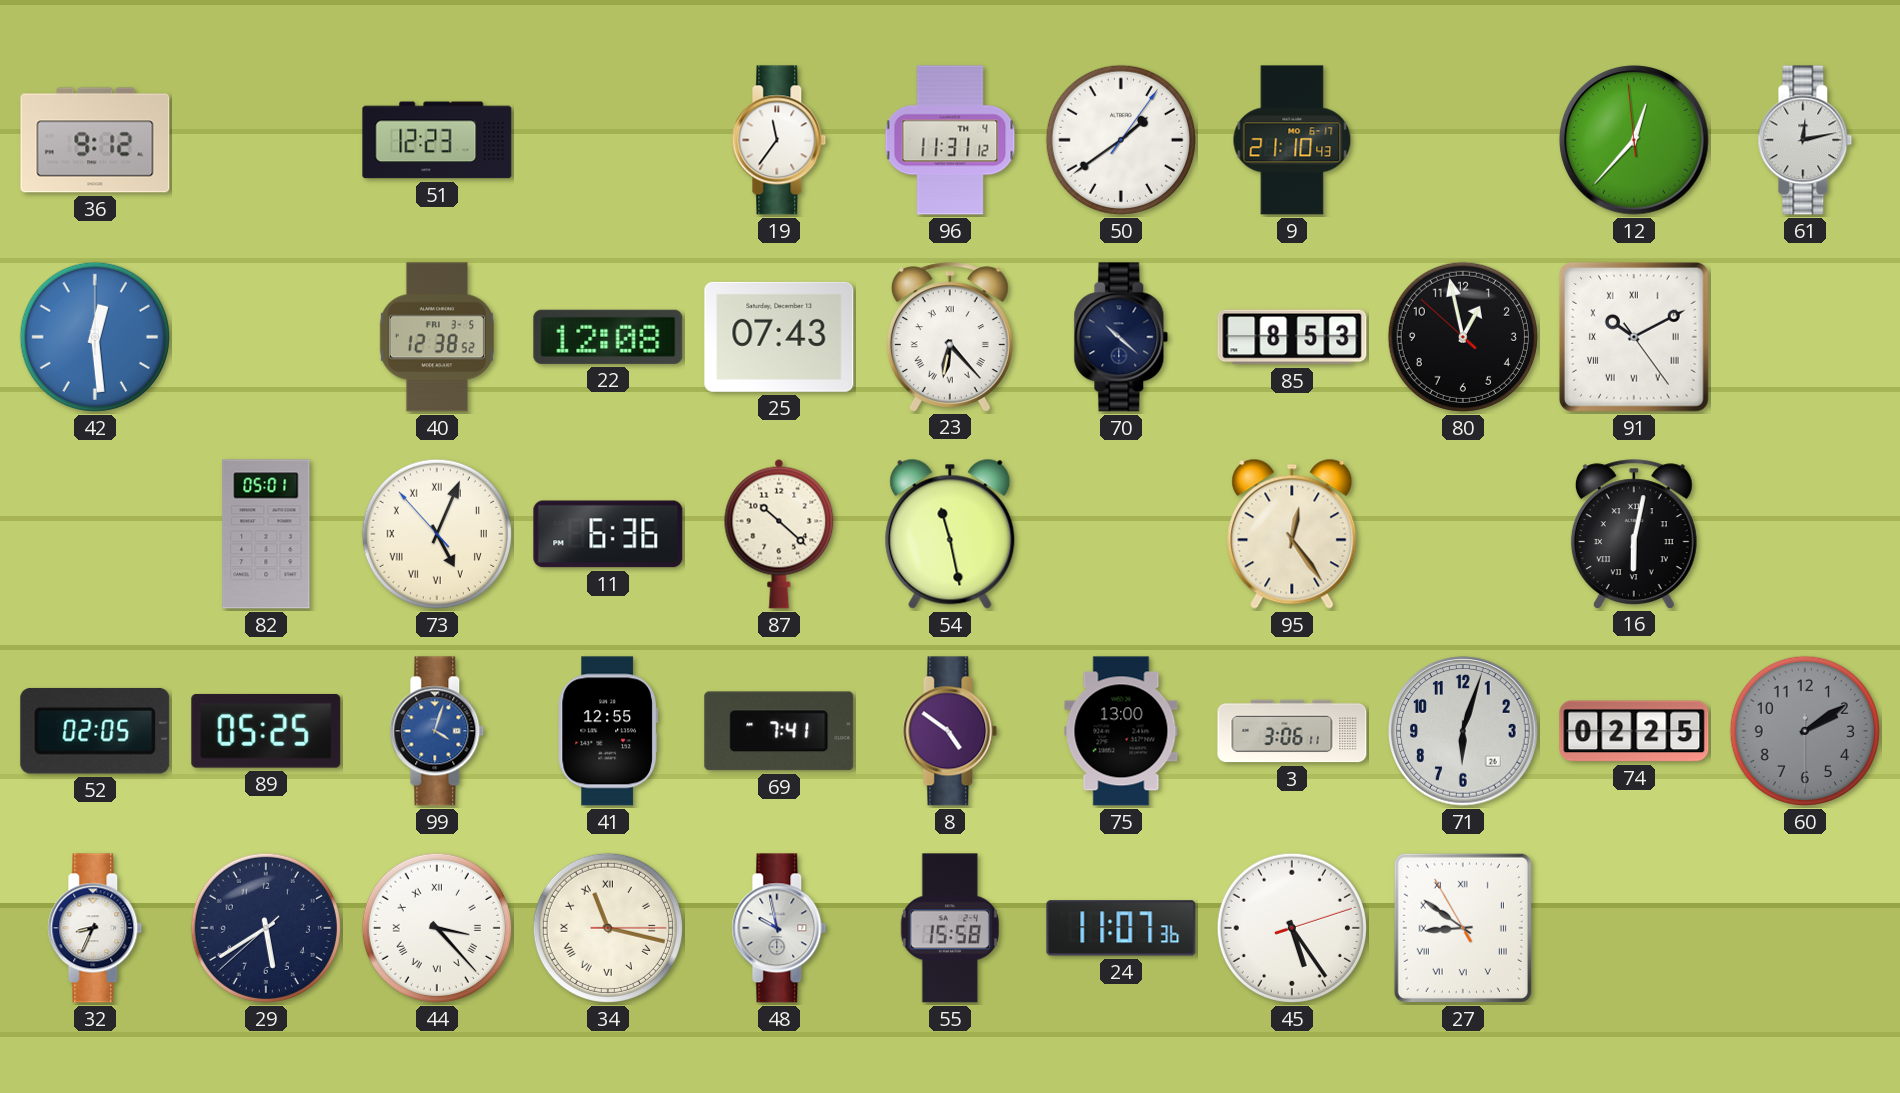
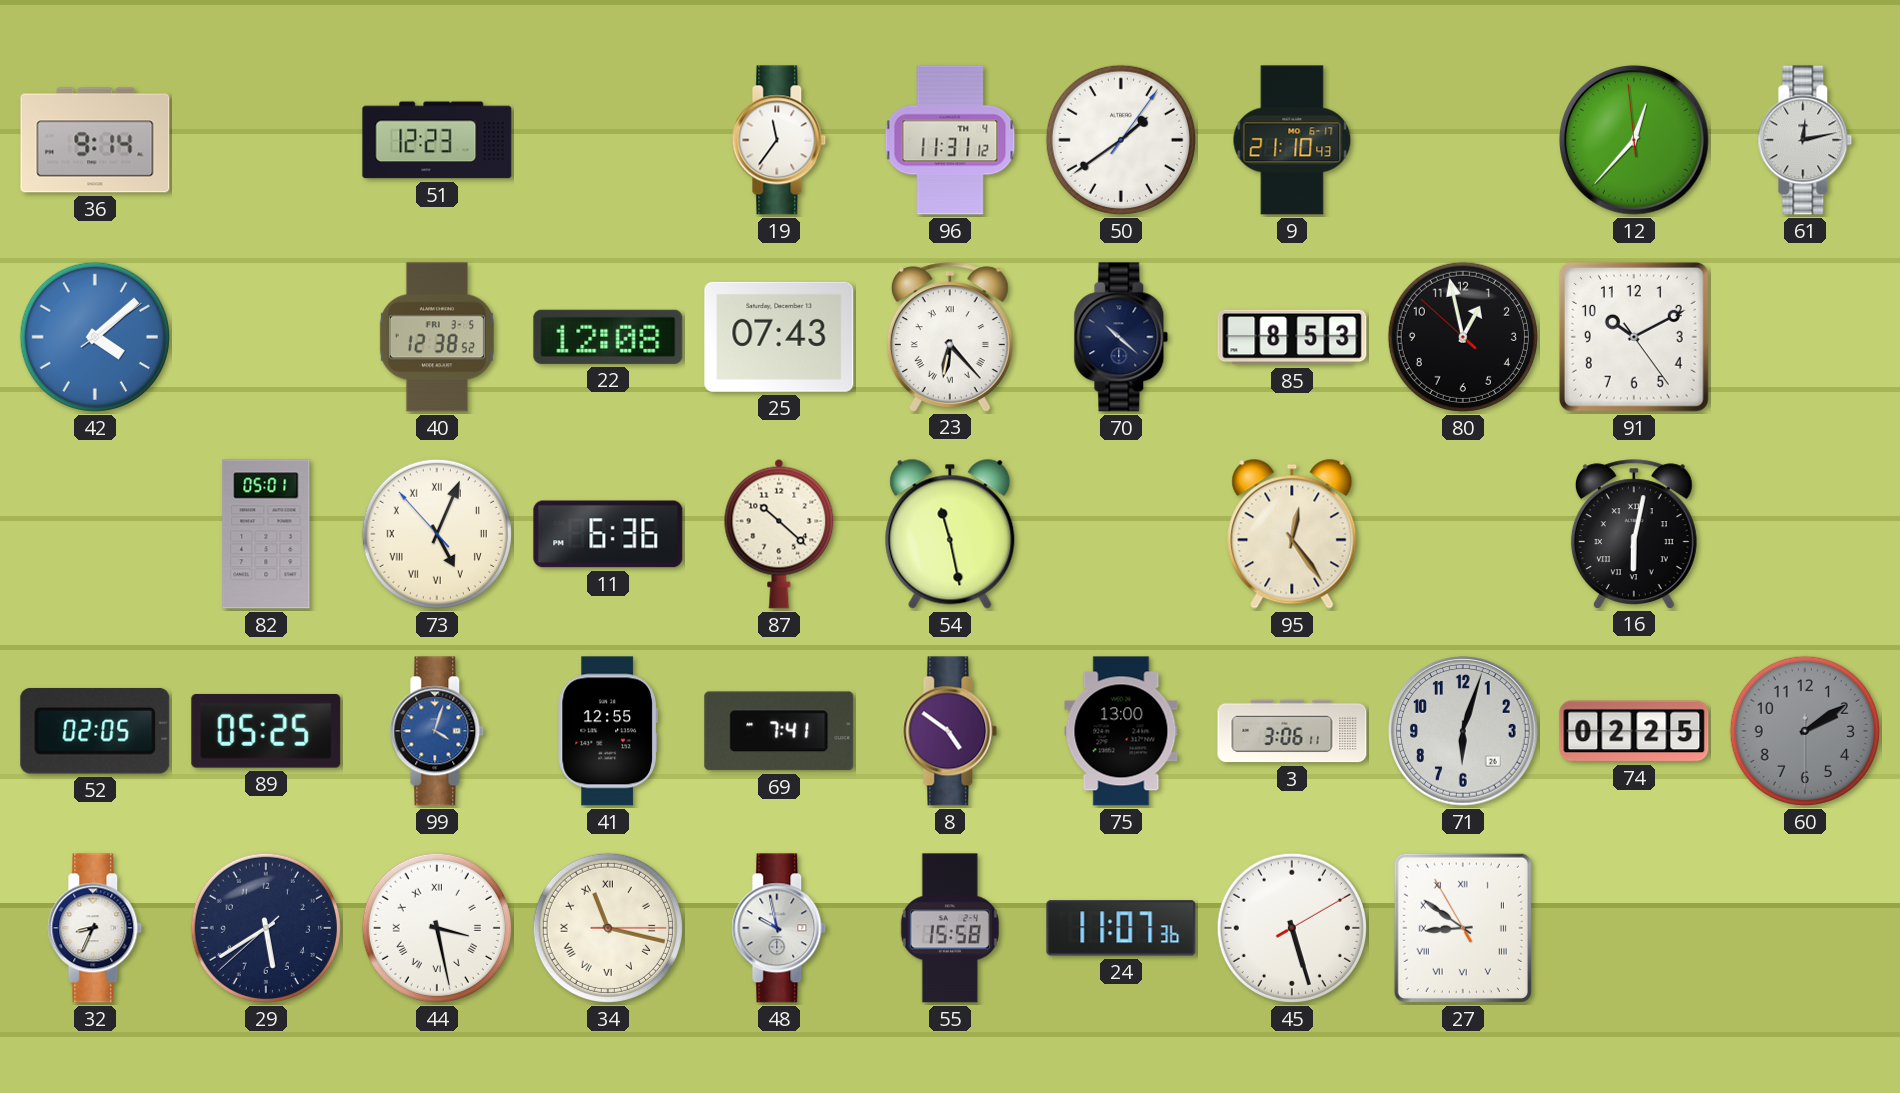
36: 9:12 -> 9:14
42: 12:29 -> 4:08
91 numerals: Roman -> Arabic
44: 3:23 -> 3:28
45: 5:24 -> 5:27
